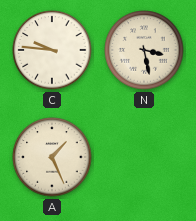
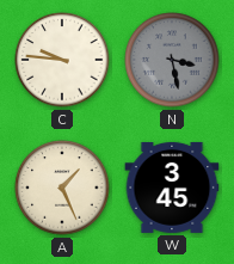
N dial: cream -> grey
W: none -> 3:45
